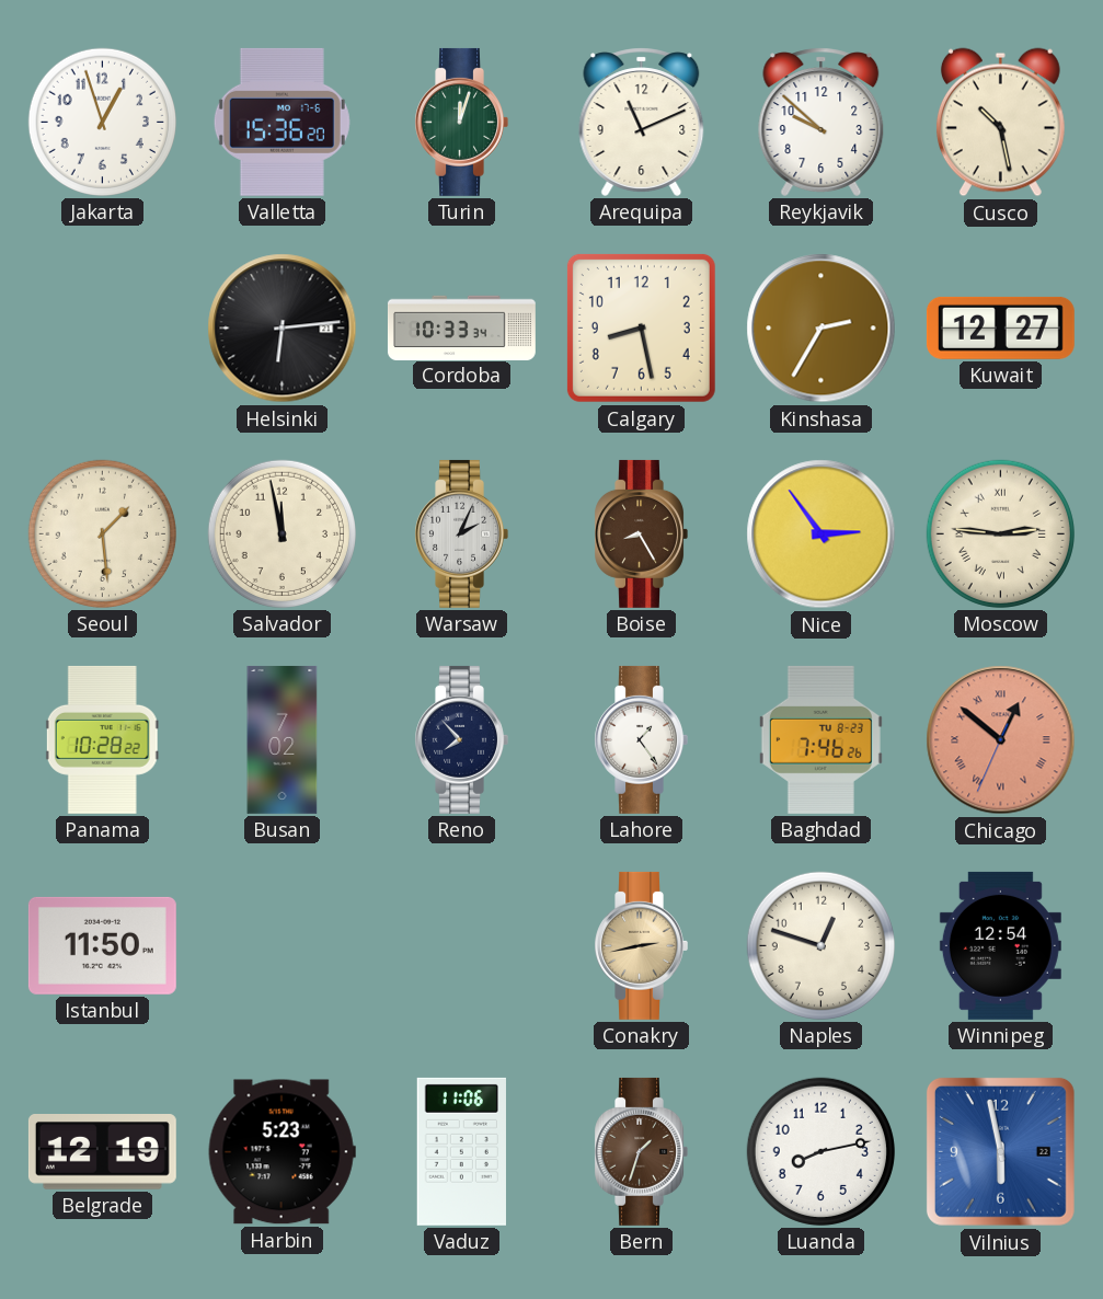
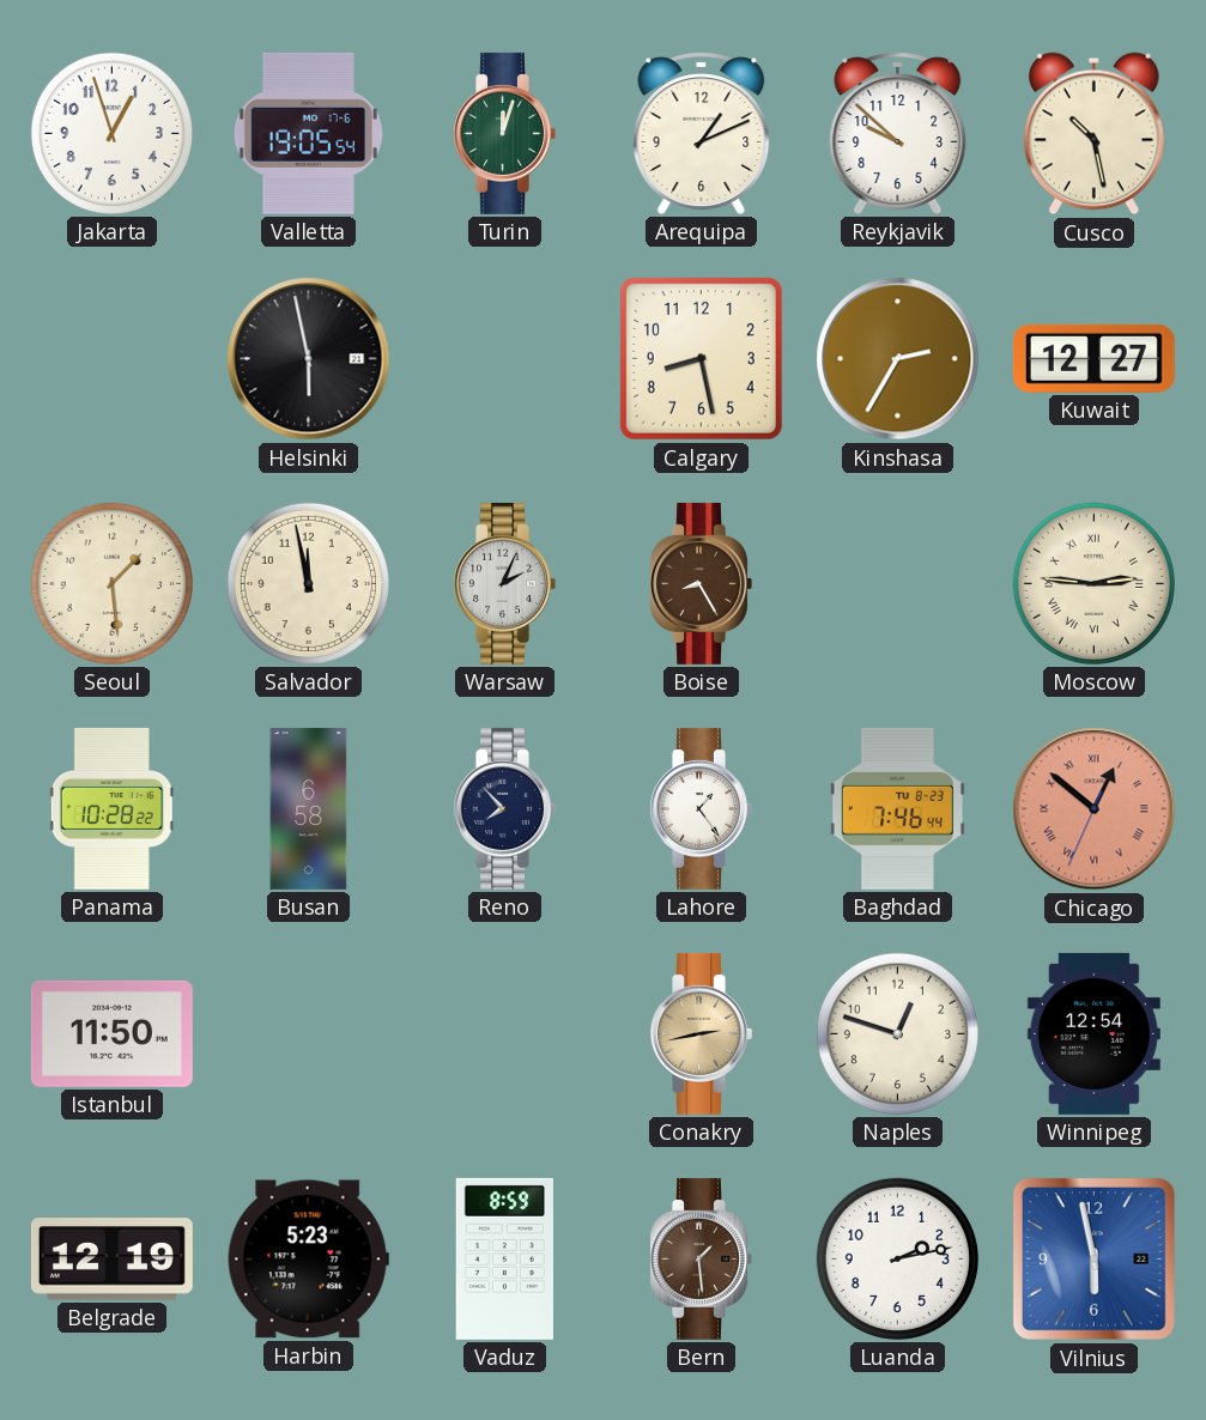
Valletta: 15:36 -> 19:05
Arequipa: 11:11 -> 1:11
Helsinki: 6:14 -> 5:58
Cordoba: 10:33 -> none
Nice: 2:54 -> none
Busan: 7:02 -> 6:58
Baghdad: 7:46:26 -> 7:46:44
Vaduz: 11:06 -> 8:59
Bern: 1:33 -> 1:29
Luanda: 8:13 -> 2:13
